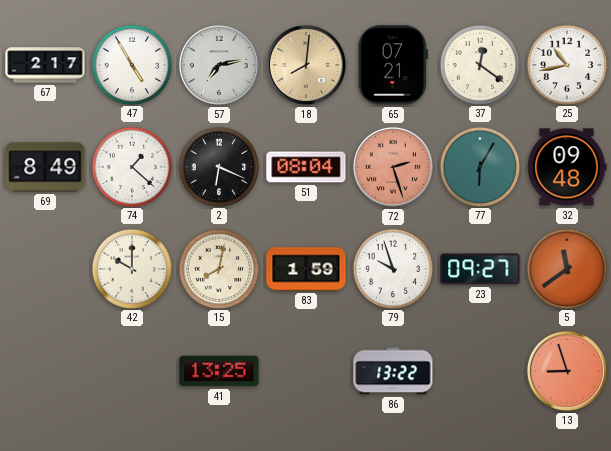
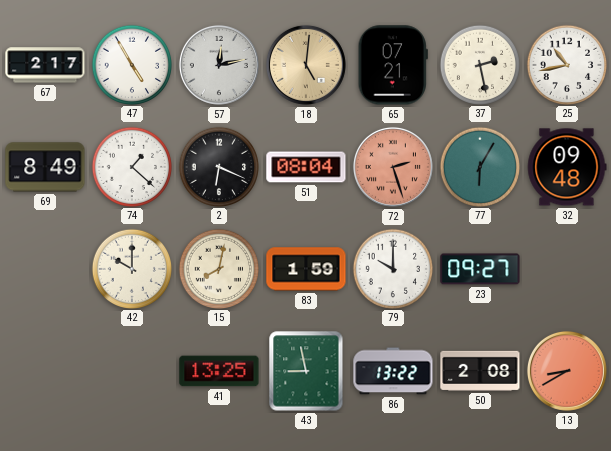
57: 7:13 -> 12:13
18: 8:01 -> 5:01
37: 12:21 -> 2:28
79: 9:57 -> 10:00
5: 11:39 -> none
43: none -> 8:58
50: none -> 2:08
13: 8:57 -> 8:40
